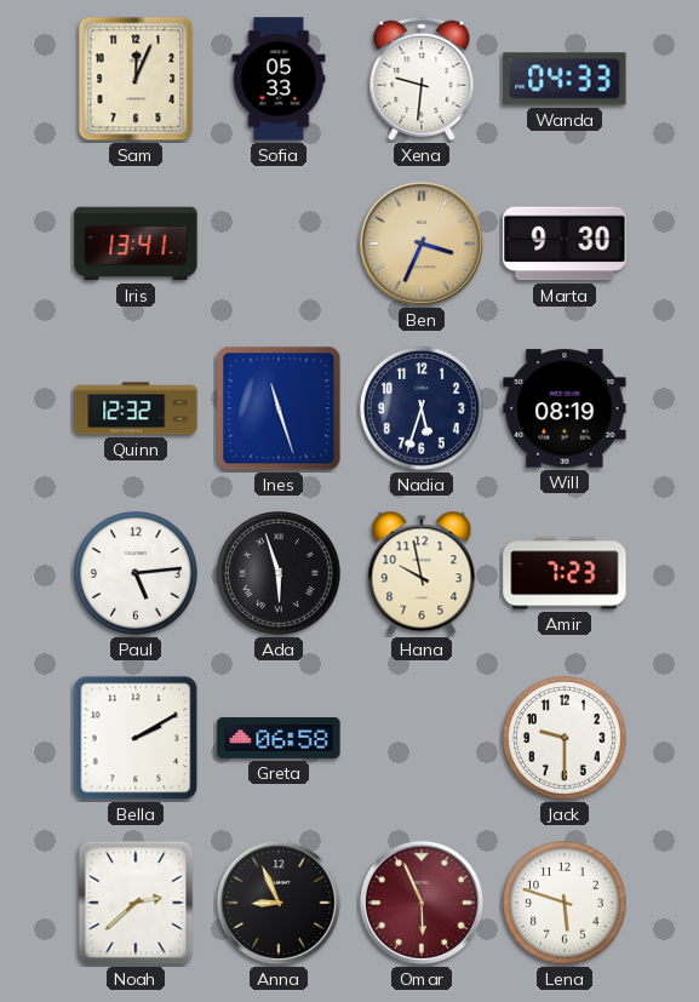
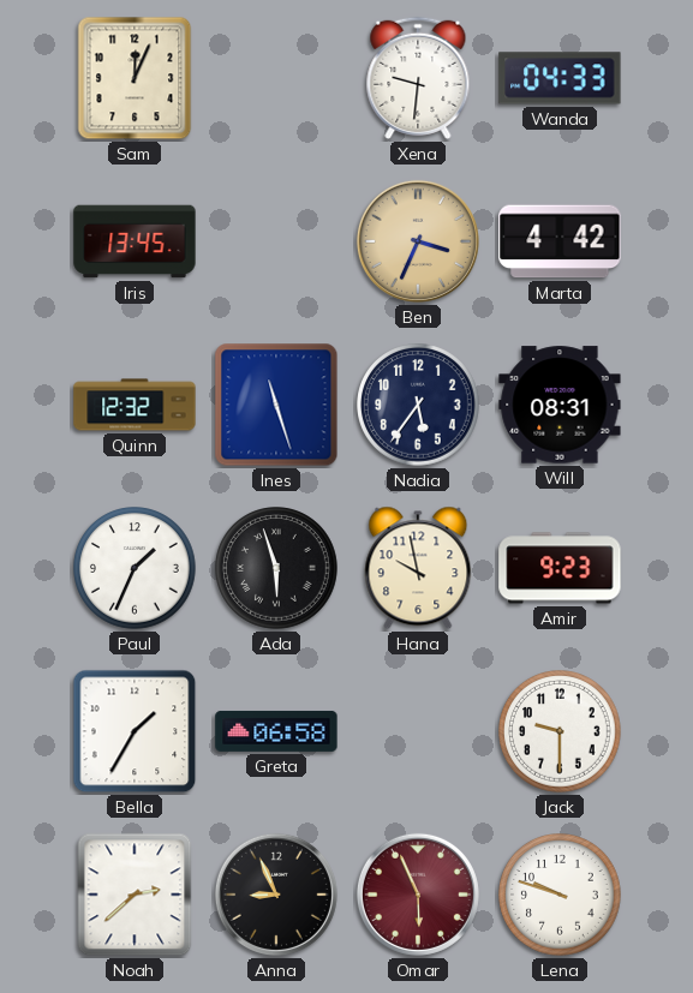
Sofia: 05:33 -> none
Iris: 13:41 -> 13:45
Marta: 9:30 -> 4:42
Nadia: 5:33 -> 5:36
Will: 08:19 -> 08:31
Paul: 5:14 -> 1:34
Amir: 7:23 -> 9:23
Bella: 2:10 -> 1:35
Lena: 5:48 -> 9:48
